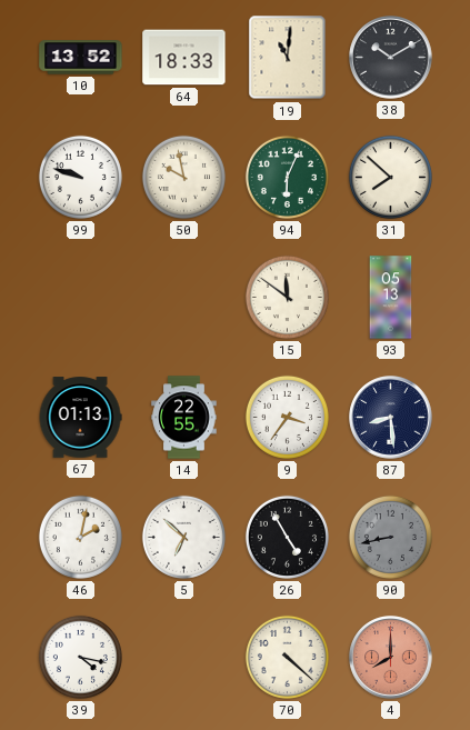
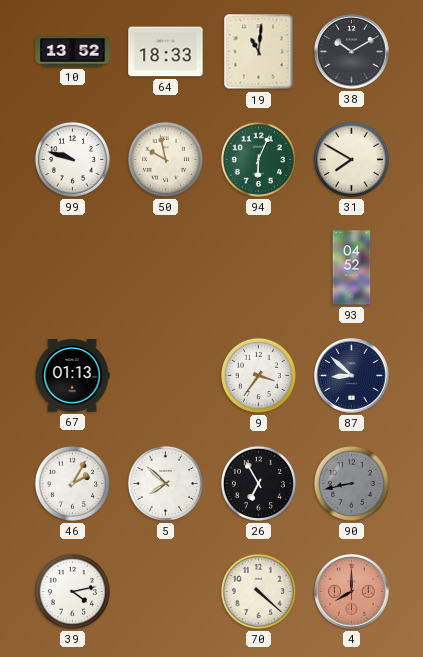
31: 7:52 -> 7:50
15: 11:51 -> none
93: 05:13 -> 04:52
14: 22:55 -> none
87: 8:29 -> 8:52
46: 2:02 -> 2:05
5: 6:52 -> 7:52
26: 4:55 -> 6:55
39: 4:17 -> 4:13
